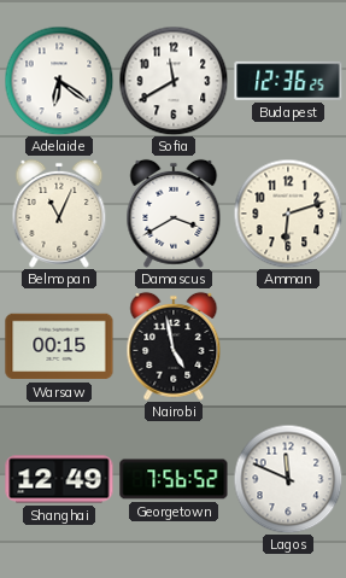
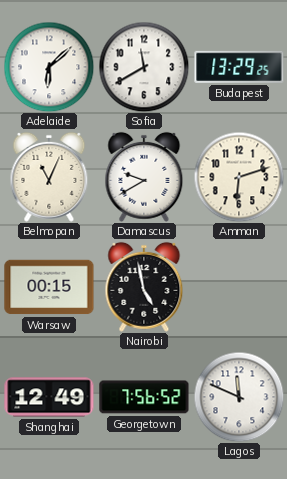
Adelaide: 6:21 -> 6:08
Budapest: 12:36 -> 13:29
Damascus: 3:40 -> 9:40
